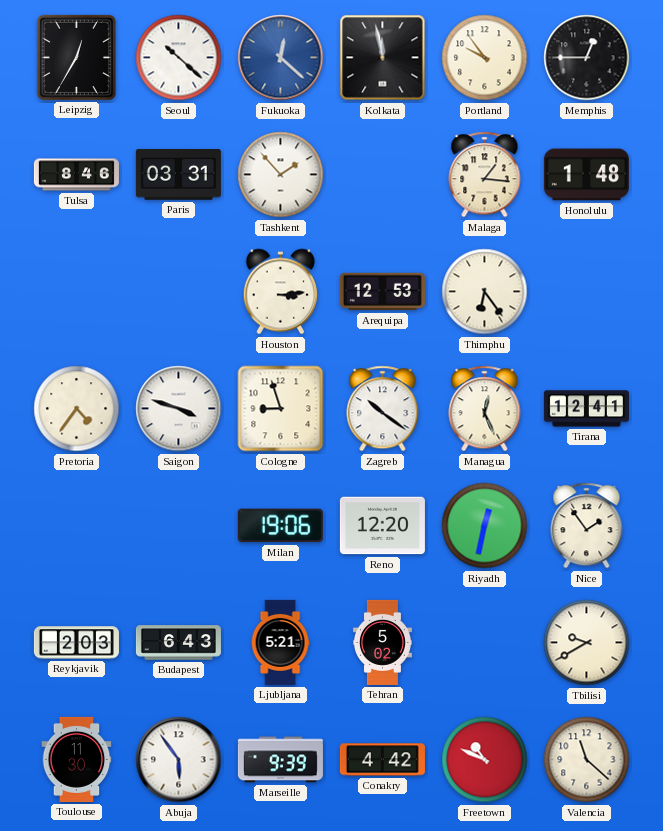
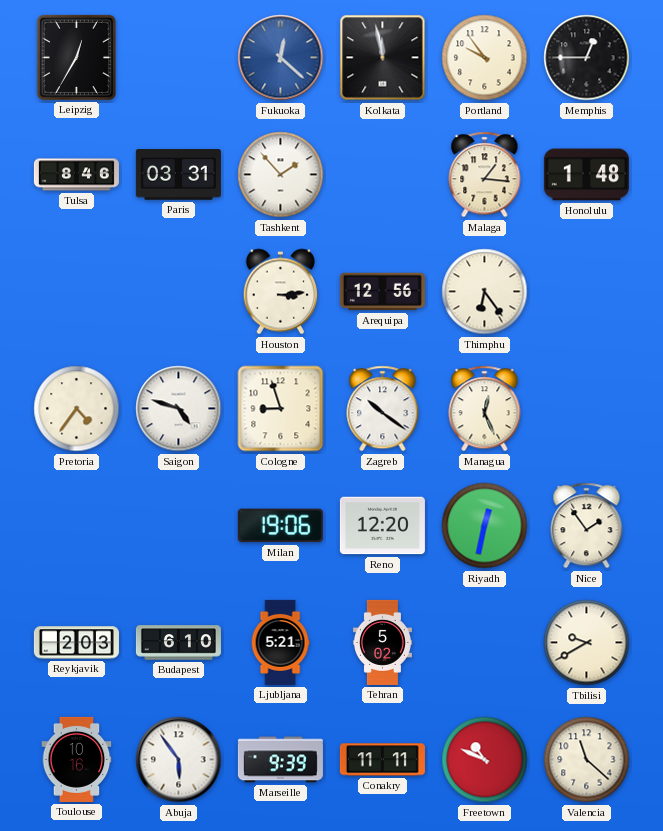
Seoul: 10:22 -> none
Arequipa: 12:53 -> 12:56
Saigon: 3:48 -> 4:48
Tirana: 12:41 -> none
Budapest: 6:43 -> 6:10
Toulouse: 11:30 -> 10:16
Conakry: 4:42 -> 11:11
